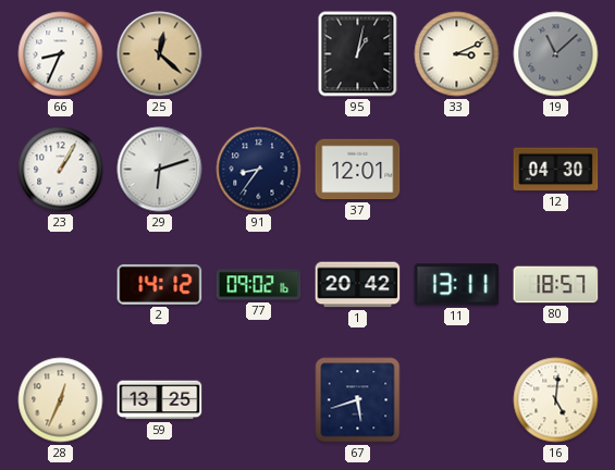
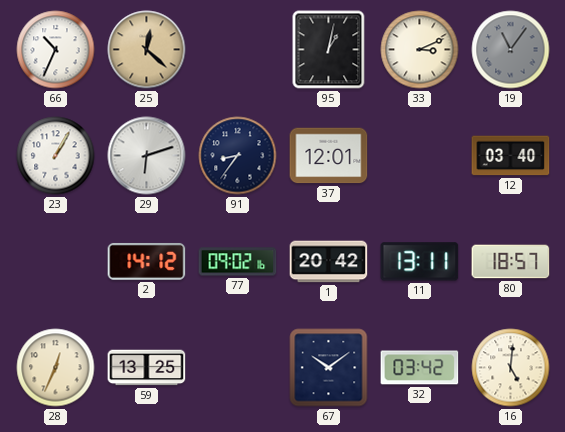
66: 8:34 -> 10:34
19: 11:08 -> 11:06
12: 04:30 -> 03:40
67: 5:42 -> 10:09
32: none -> 03:42
